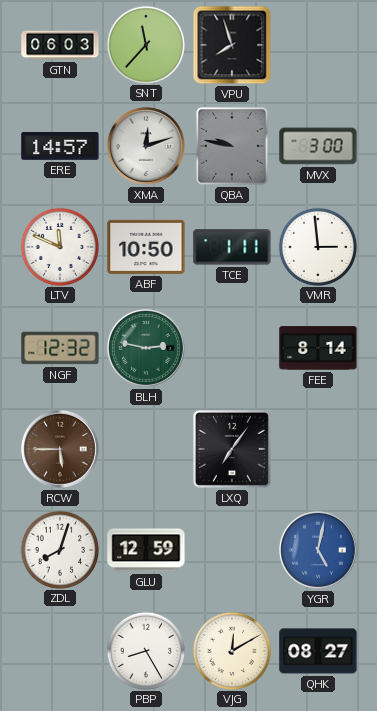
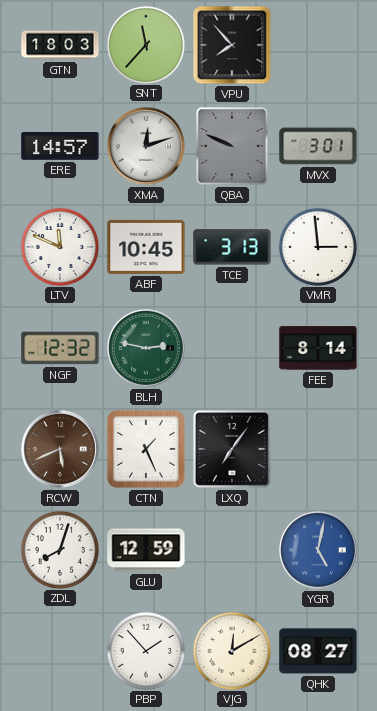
GTN: 06:03 -> 18:03
VPU: 7:57 -> 7:53
QBA: 9:47 -> 9:49
MVX: 3:00 -> 3:01
ABF: 10:50 -> 10:45
TCE: 1:11 -> 3:13
RCW: 5:45 -> 5:41
CTN: none -> 1:26
PBP: 8:25 -> 1:53
